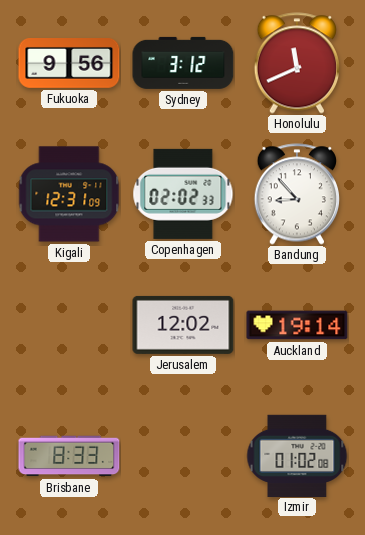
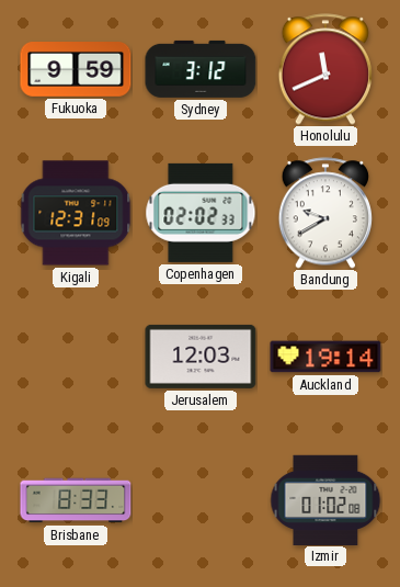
Fukuoka: 9:56 -> 9:59
Bandung: 8:53 -> 9:40
Jerusalem: 12:02 -> 12:03
